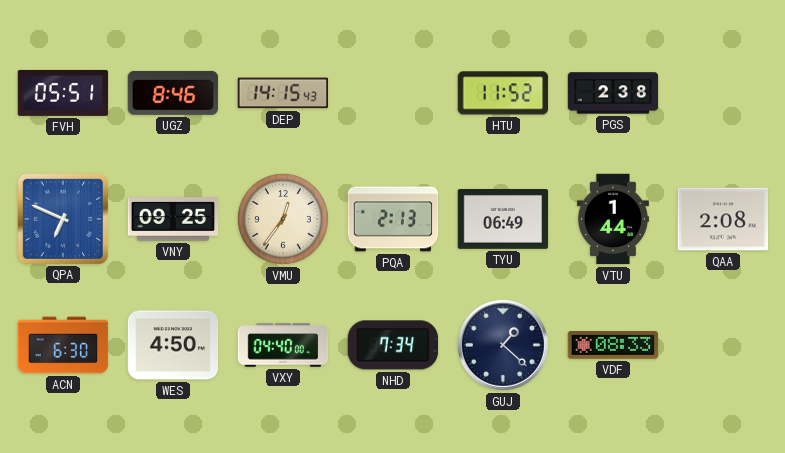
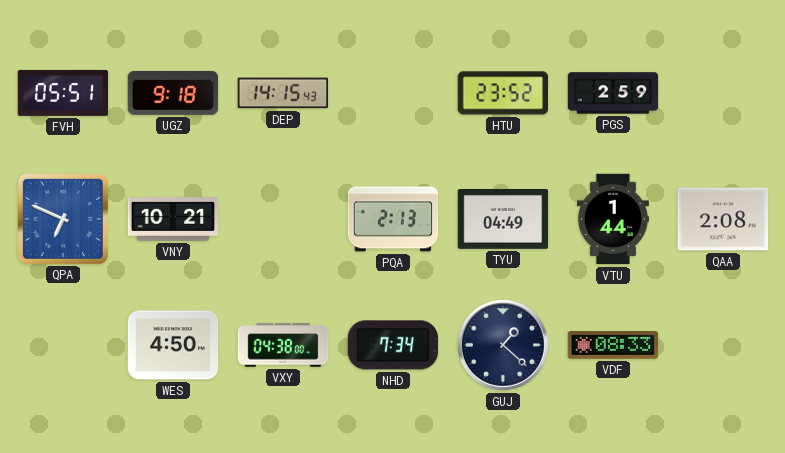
UGZ: 8:46 -> 9:18
HTU: 11:52 -> 23:52
PGS: 2:38 -> 2:59
VNY: 09:25 -> 10:21
VMU: 12:36 -> none
TYU: 06:49 -> 04:49
ACN: 6:30 -> none
VXY: 04:40 -> 04:38
